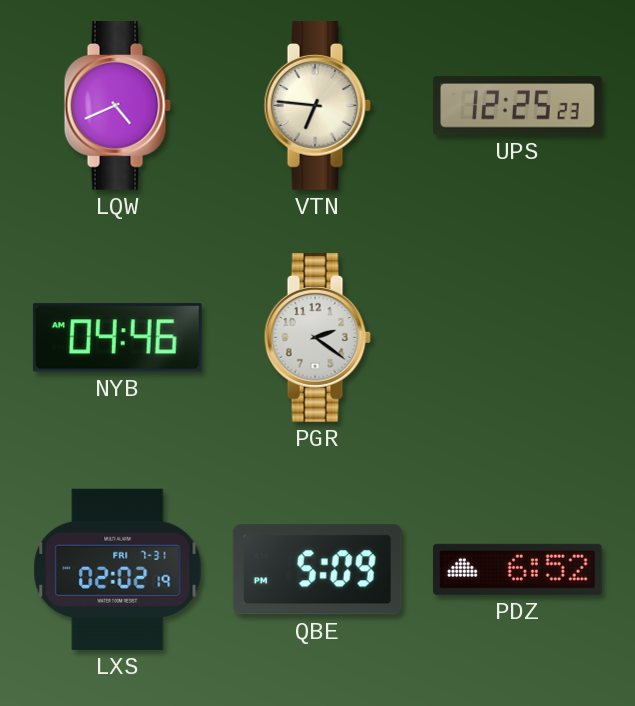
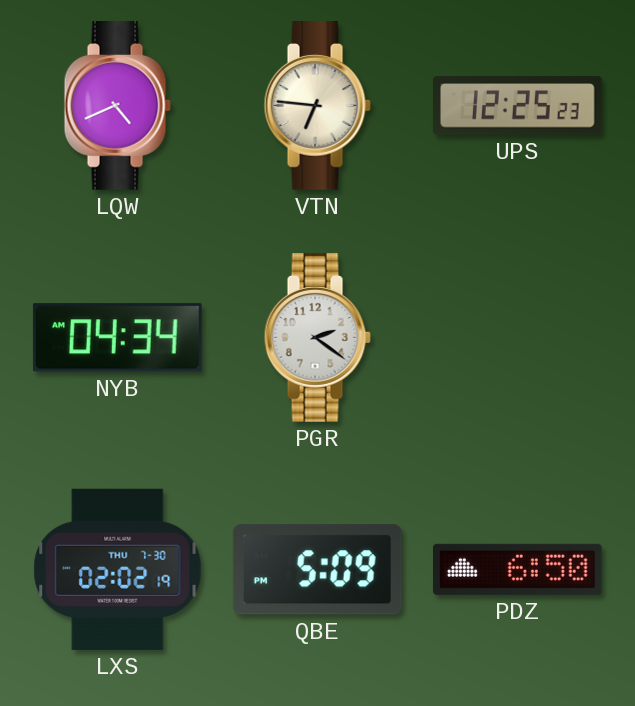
NYB: 04:46 -> 04:34
LXS date: FRI 7-31 -> THU 7-30
PDZ: 6:52 -> 6:50
